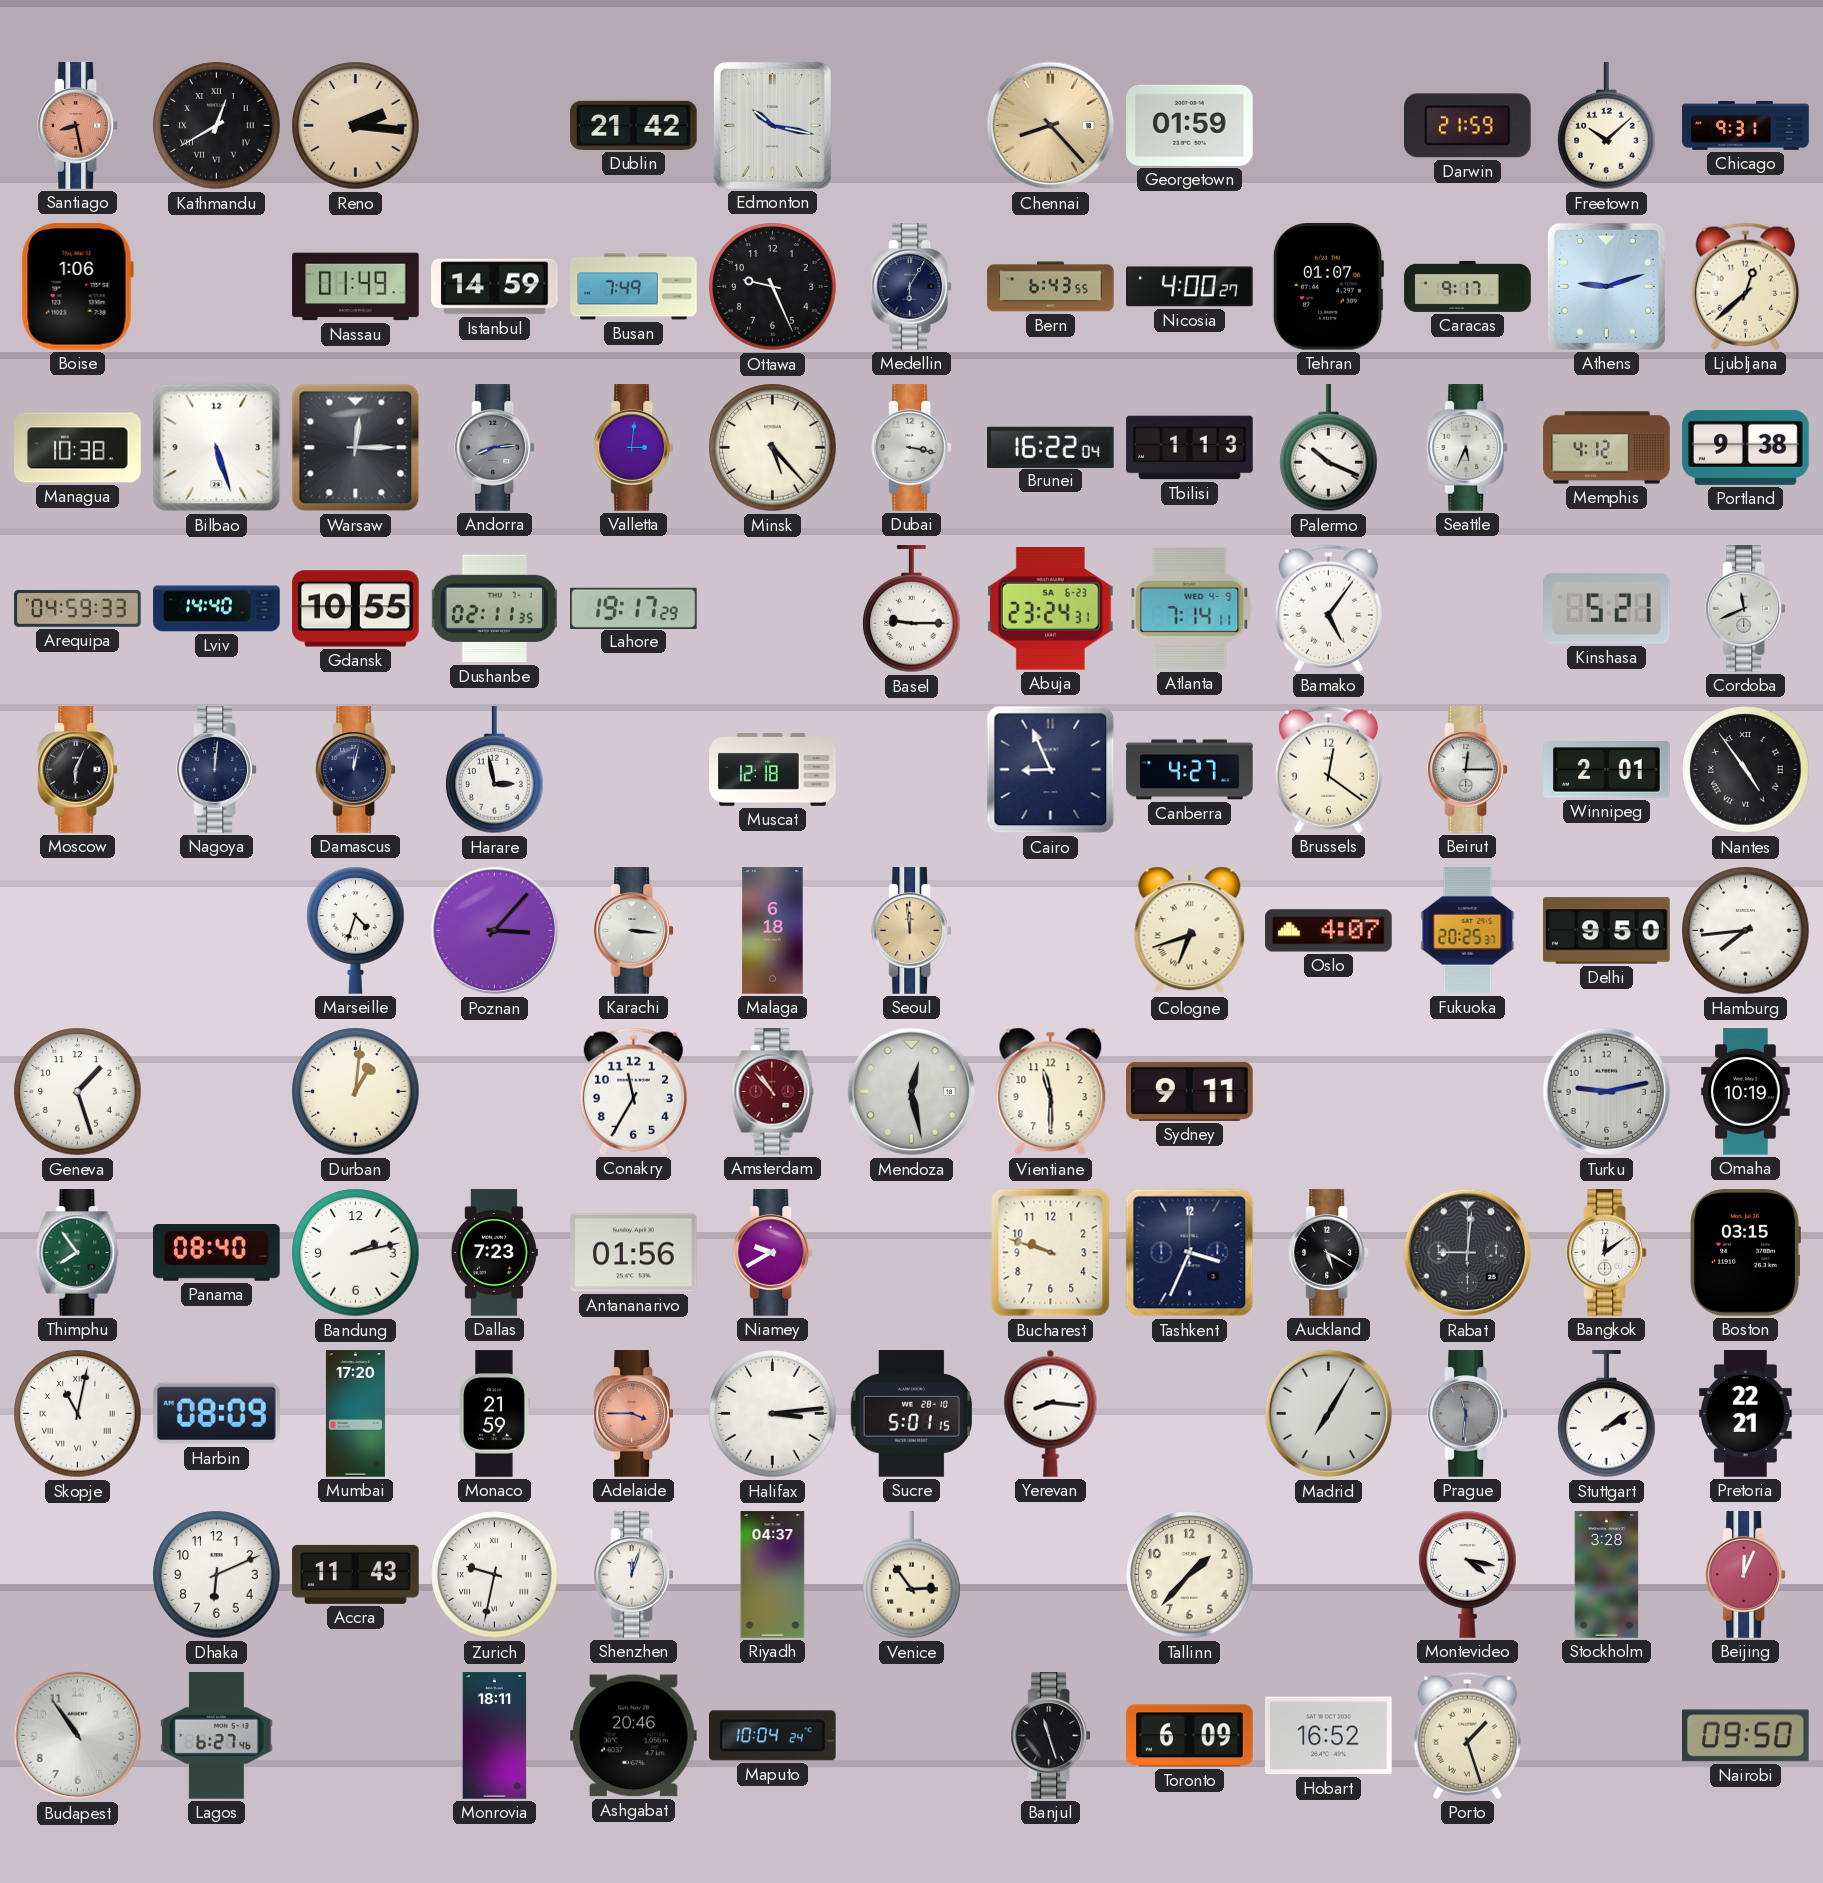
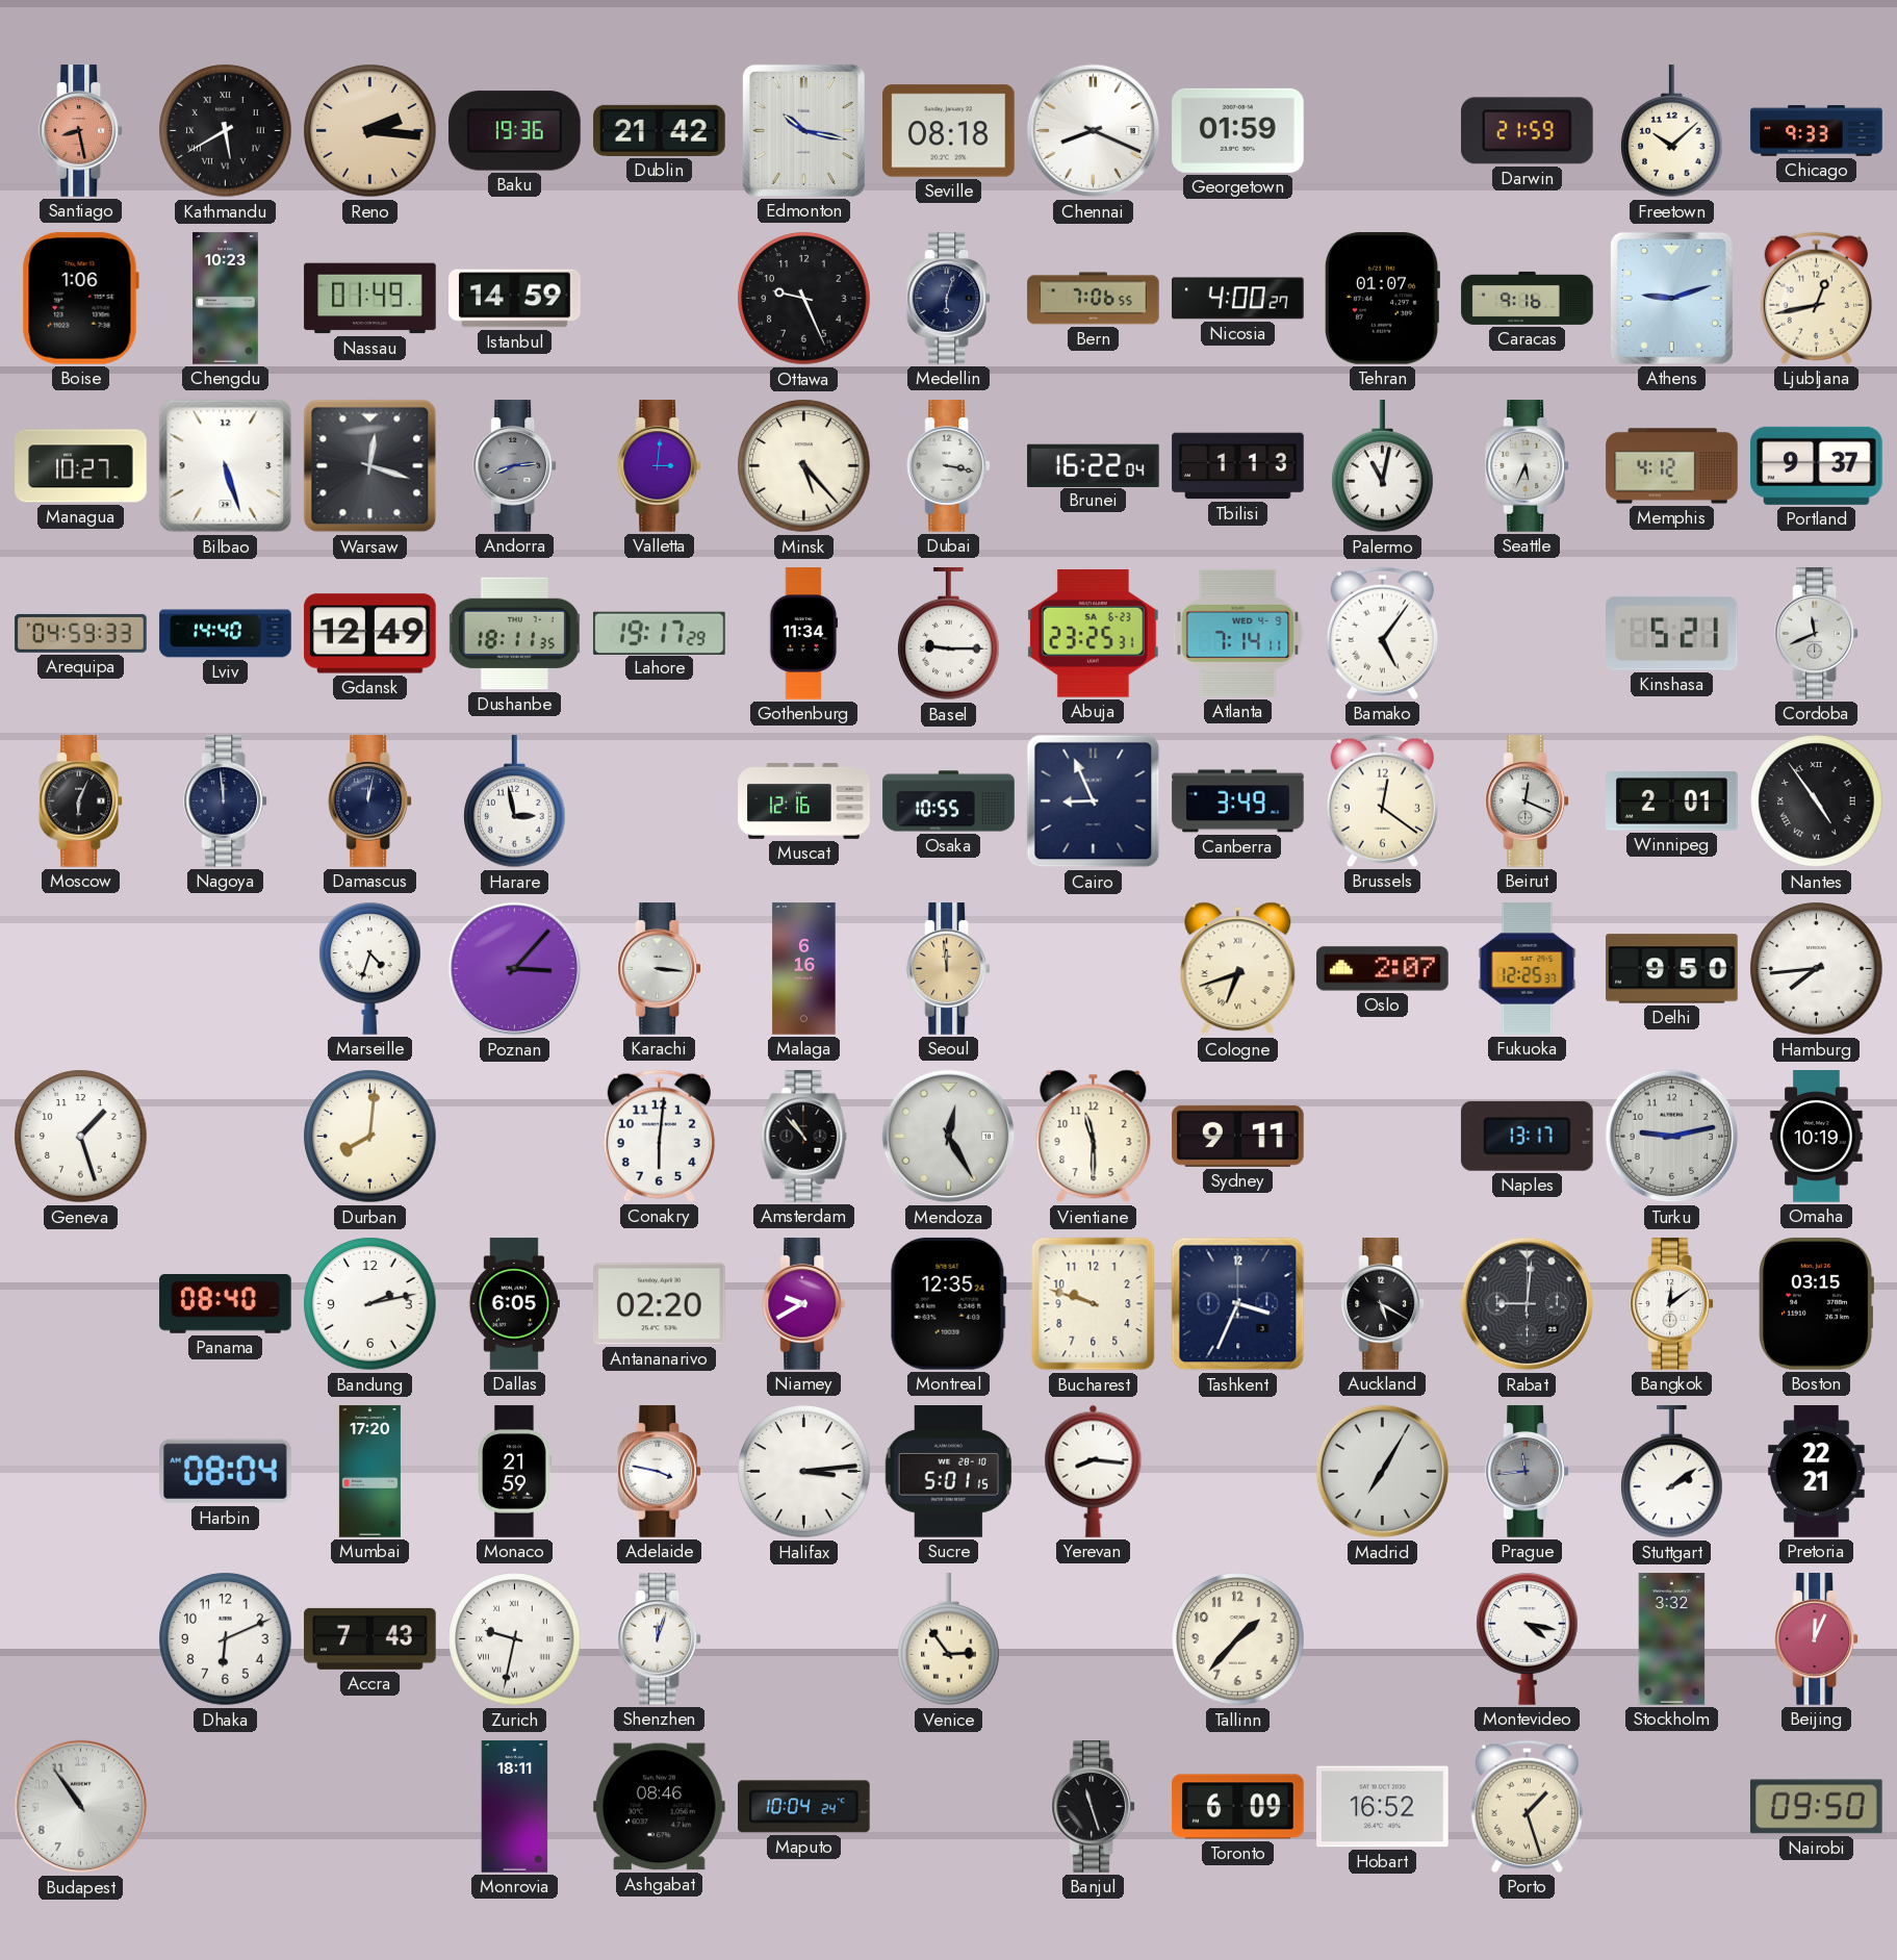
Kathmandu: 12:40 -> 5:40
Baku: none -> 19:36
Seville: none -> 08:18
Chennai: 8:23 -> 8:19
Chennai dial: champagne -> white
Chicago: 9:31 -> 9:33
Chengdu: none -> 10:23
Busan: 7:49 -> none
Medellin: 6:05 -> 6:03
Bern: 6:43 -> 7:06
Caracas: 9:17 -> 9:16
Ljubljana: 12:38 -> 12:43
Managua: 10:38 -> 10:27
Warsaw: 12:15 -> 12:18
Palermo: 10:19 -> 11:02
Portland: 9:38 -> 9:37
Gdansk: 10:55 -> 12:49
Dushanbe: 02:11 -> 18:11
Gothenburg: none -> 11:34
Abuja: 23:24 -> 23:25
Nagoya: 12:01 -> 11:59
Muscat: 12:18 -> 12:16
Osaka: none -> 10:55
Canberra: 4:27 -> 3:49
Beirut: 12:15 -> 12:19
Malaga: 6:18 -> 6:16
Oslo: 4:07 -> 2:07
Fukuoka: 20:25 -> 12:25
Durban: 1:01 -> 8:01
Conakry: 11:35 -> 6:01
Amsterdam dial: burgundy -> black
Mendoza: 12:28 -> 12:25
Naples: none -> 13:17
Thimphu: 7:54 -> none
Dallas: 7:23 -> 6:05
Antananarivo: 01:56 -> 02:20
Montreal: none -> 12:35
Skopje: 11:02 -> none
Harbin: 08:09 -> 08:04
Adelaide: 3:45 -> 3:47
Adelaide dial: salmon -> white
Prague: 11:31 -> 11:44
Accra: 11:43 -> 7:43
Riyadh: 04:37 -> none
Stockholm: 3:28 -> 3:32
Lagos: 6:27 -> none
Ashgabat: 20:46 -> 08:46
